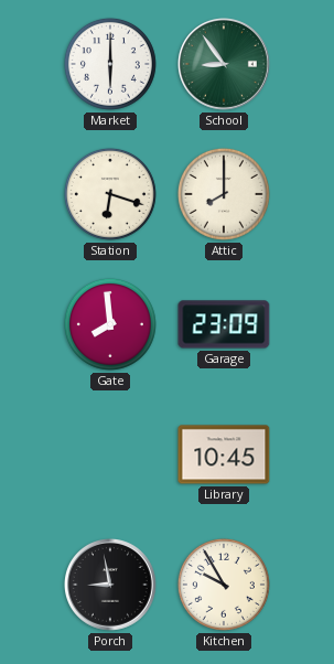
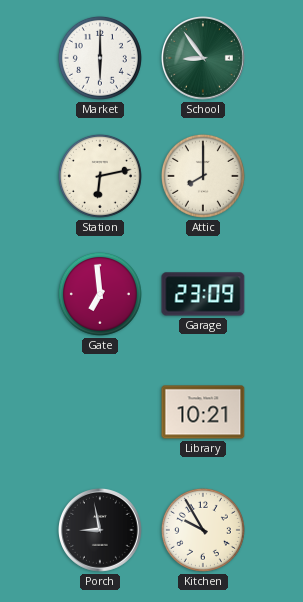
Station: 6:18 -> 6:13
Gate: 7:59 -> 6:59
Library: 10:45 -> 10:21
